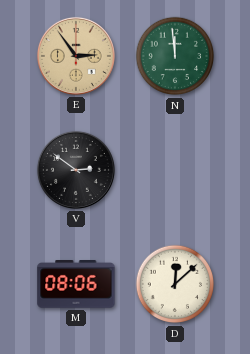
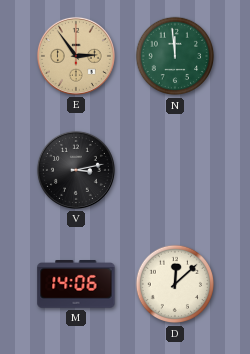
V: 2:51 -> 3:13
M: 08:06 -> 14:06
